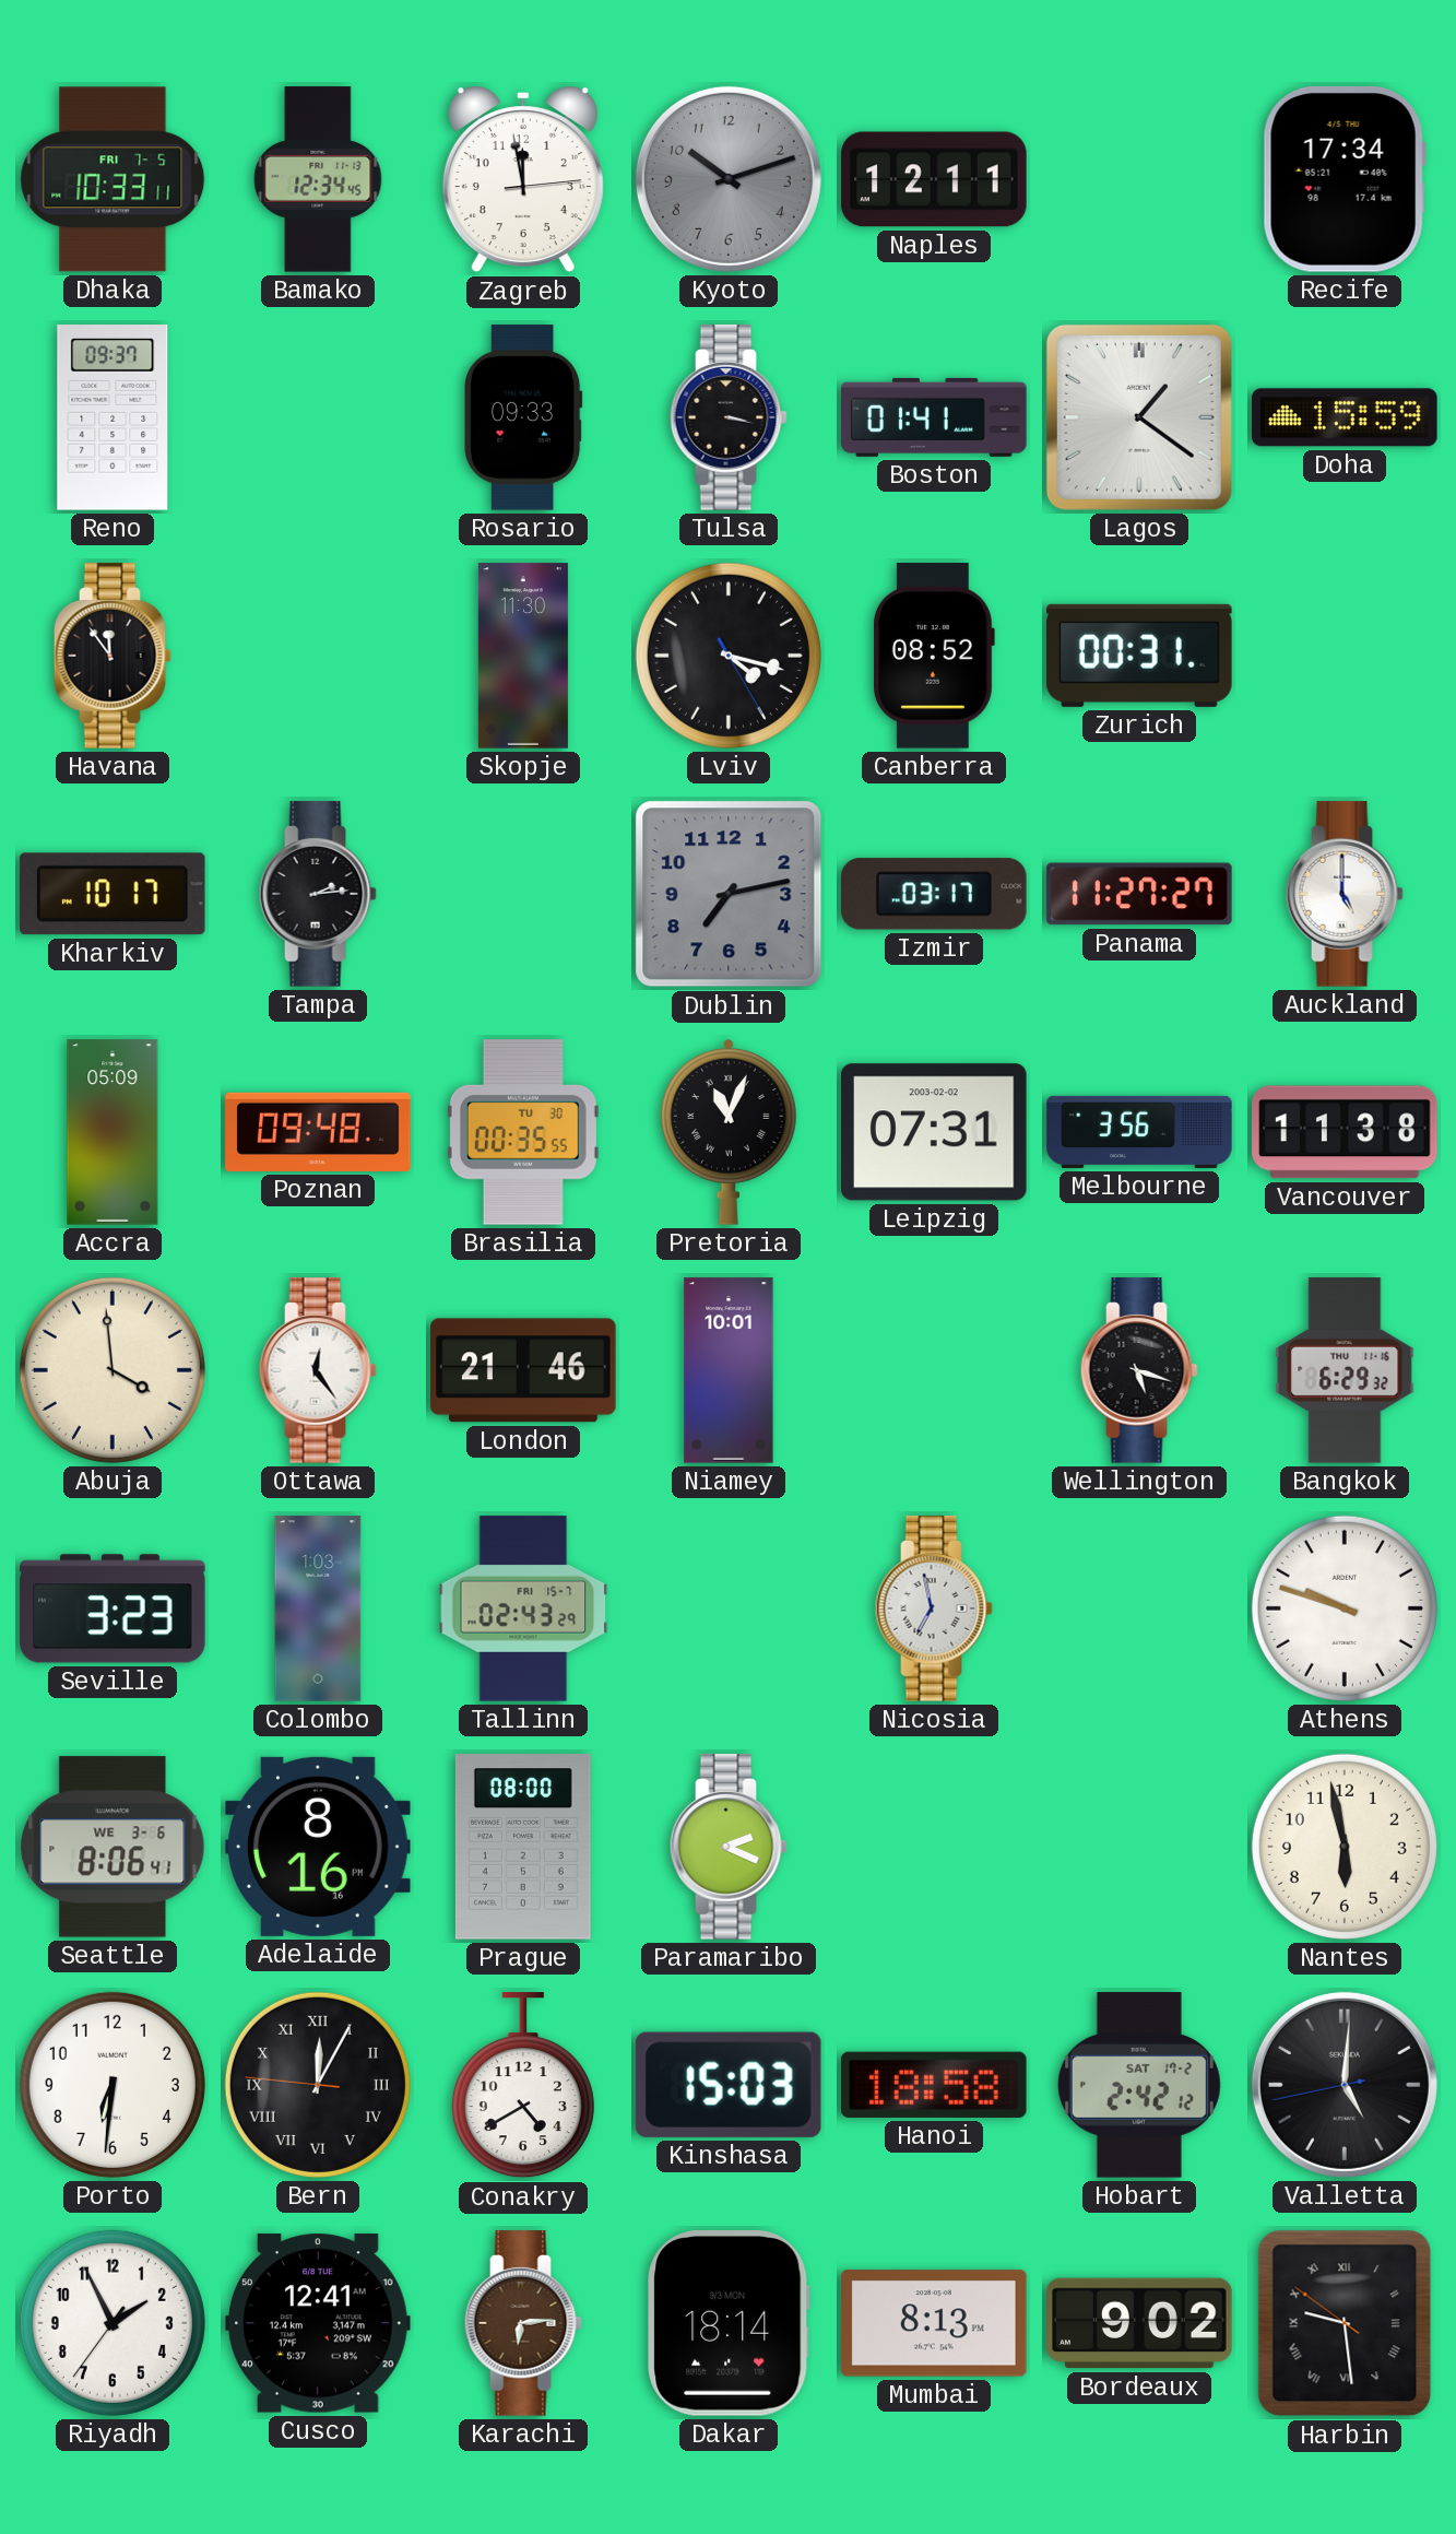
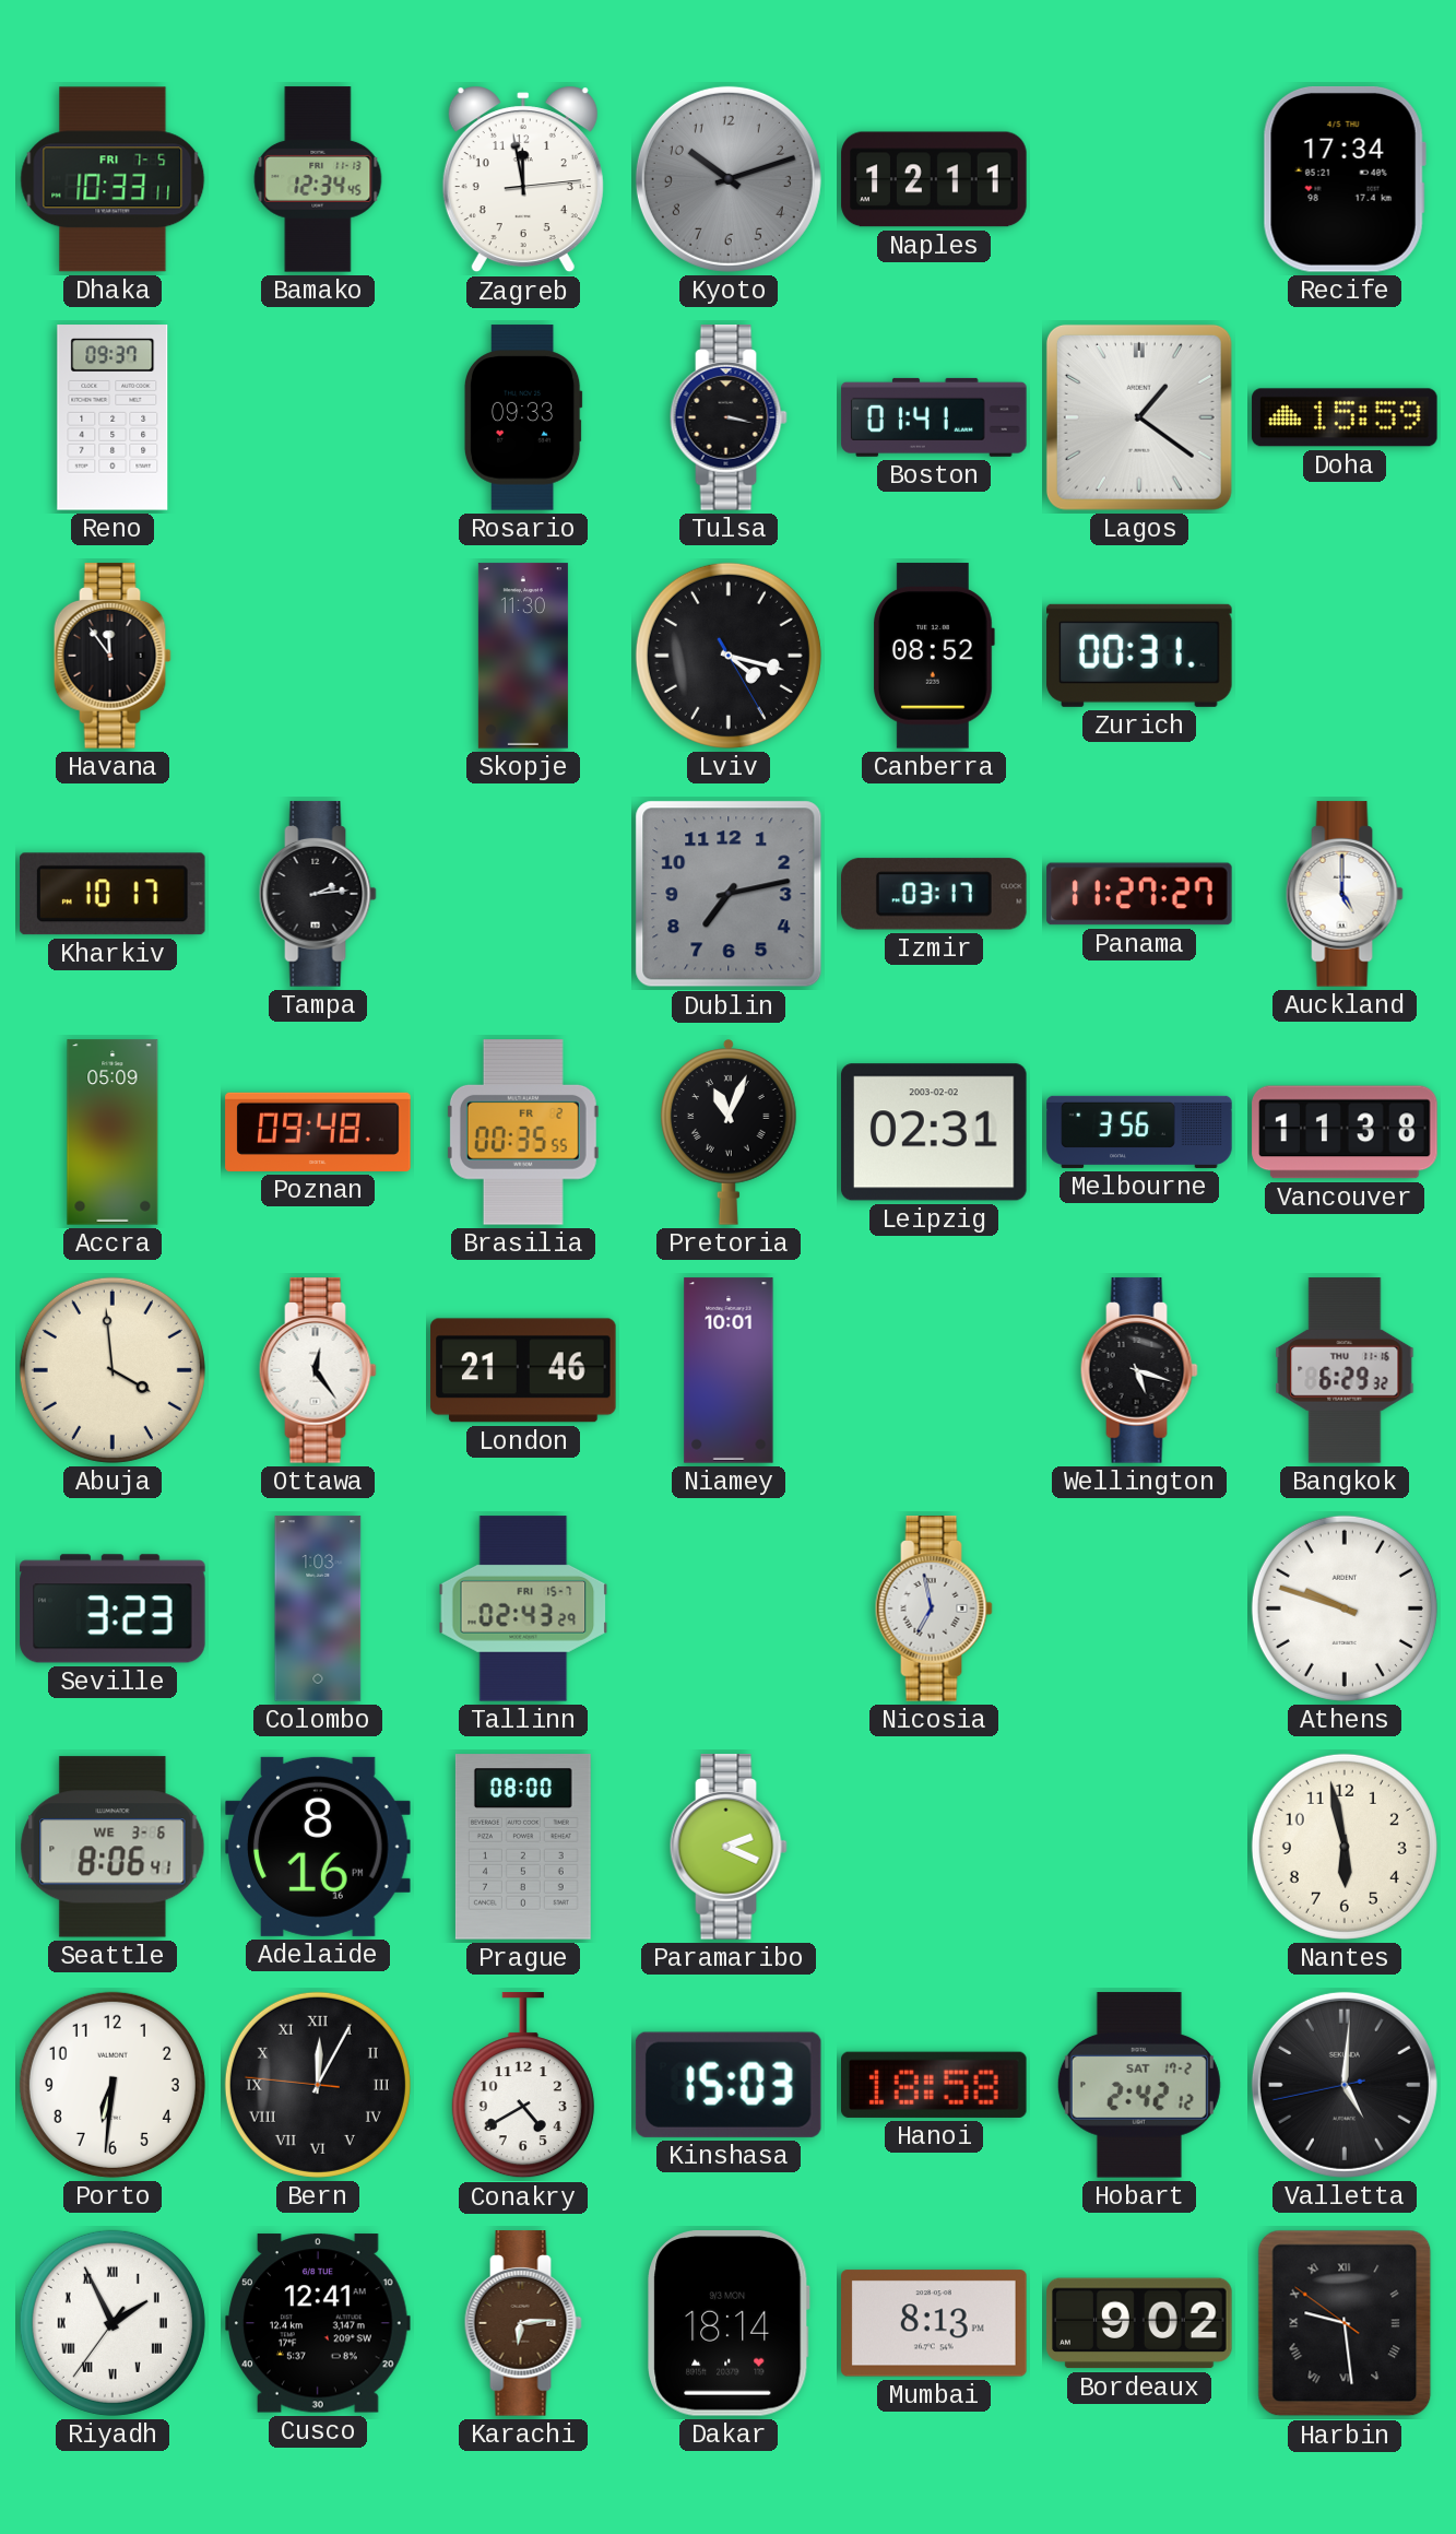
Brasilia date: TU 30 -> FR 2
Leipzig: 07:31 -> 02:31
Riyadh numerals: Arabic -> Roman
